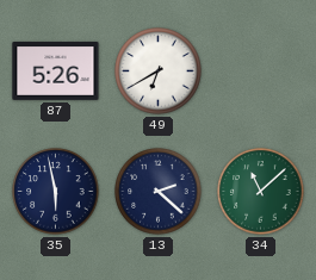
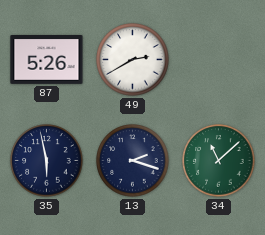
49: 6:40 -> 2:40
13: 2:22 -> 2:18
